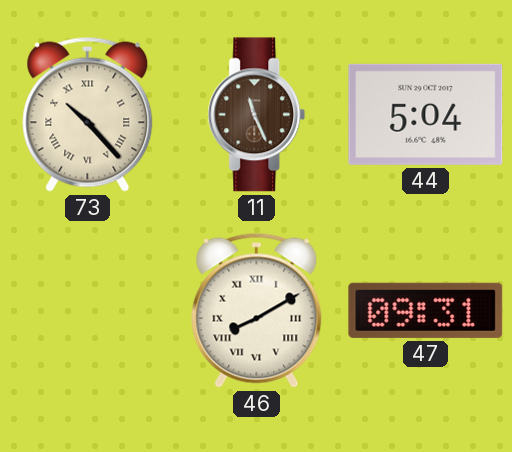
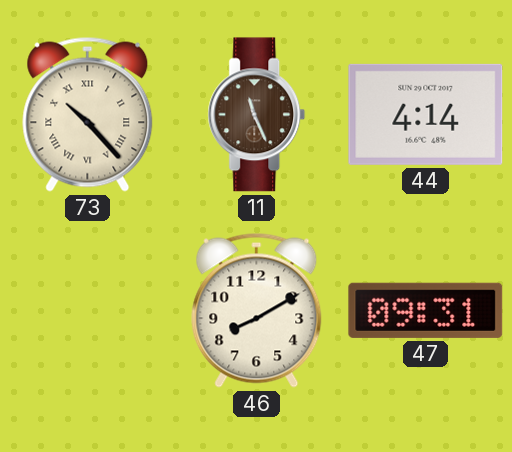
44: 5:04 -> 4:14
46 numerals: Roman -> Arabic
